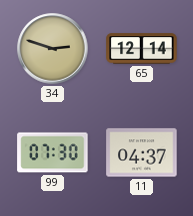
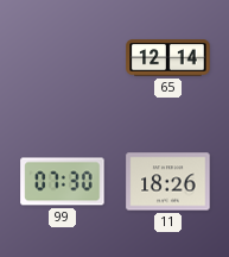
34: 2:48 -> none
11: 04:37 -> 18:26
